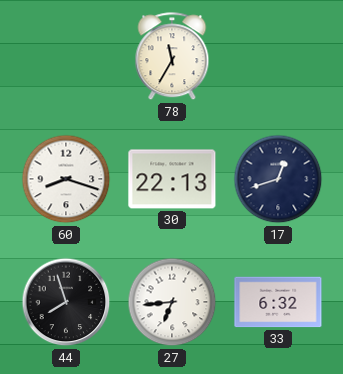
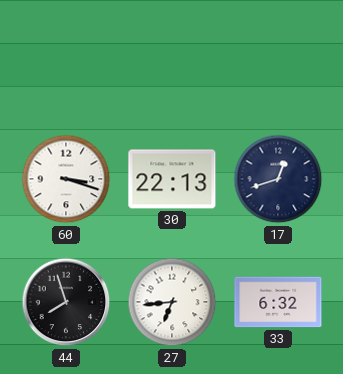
78: 11:35 -> none
60: 8:18 -> 3:18
